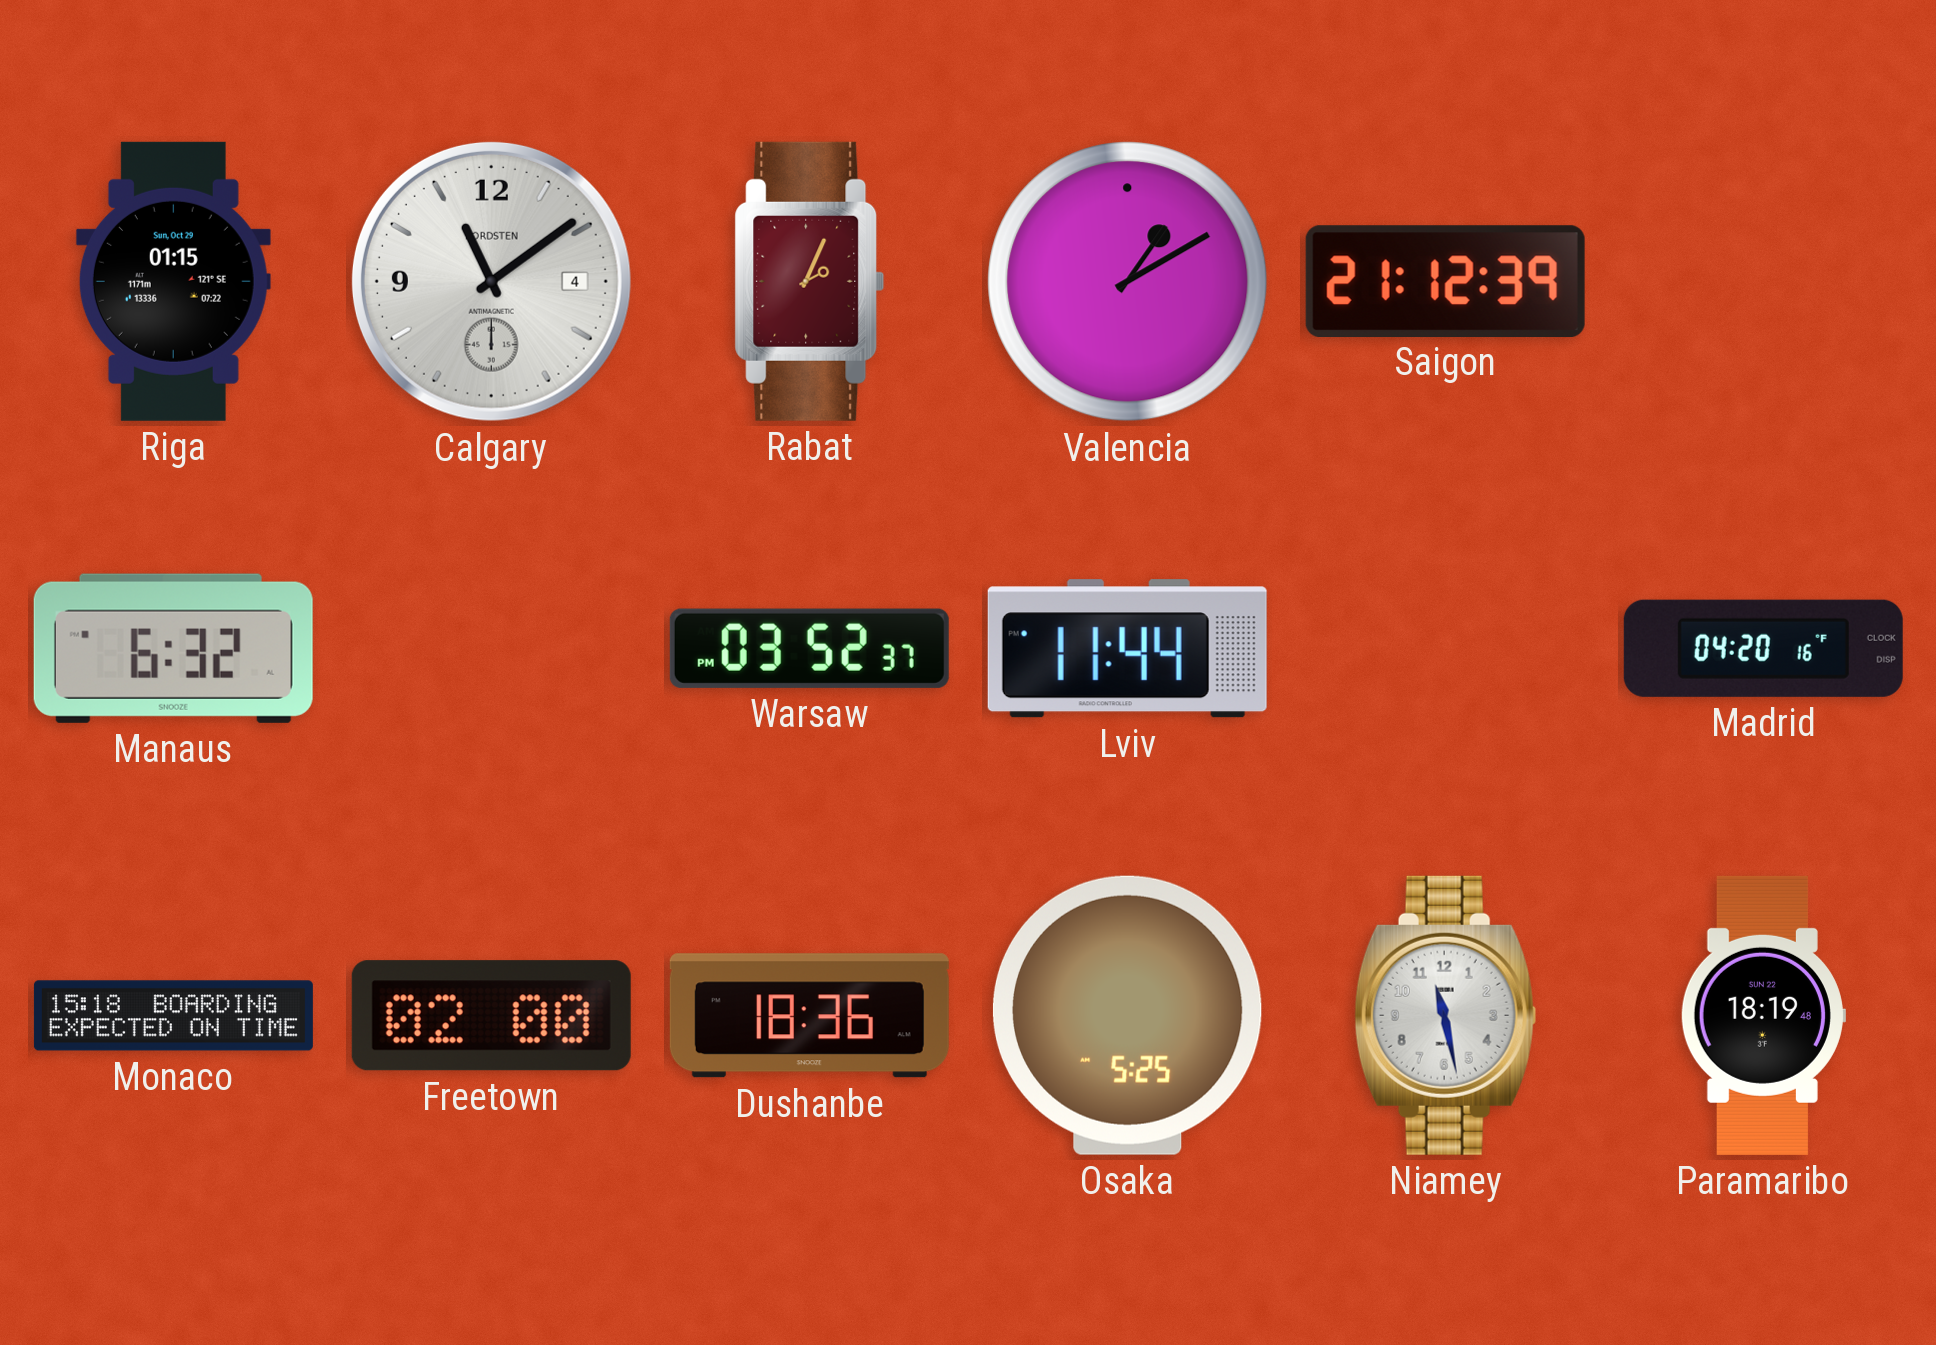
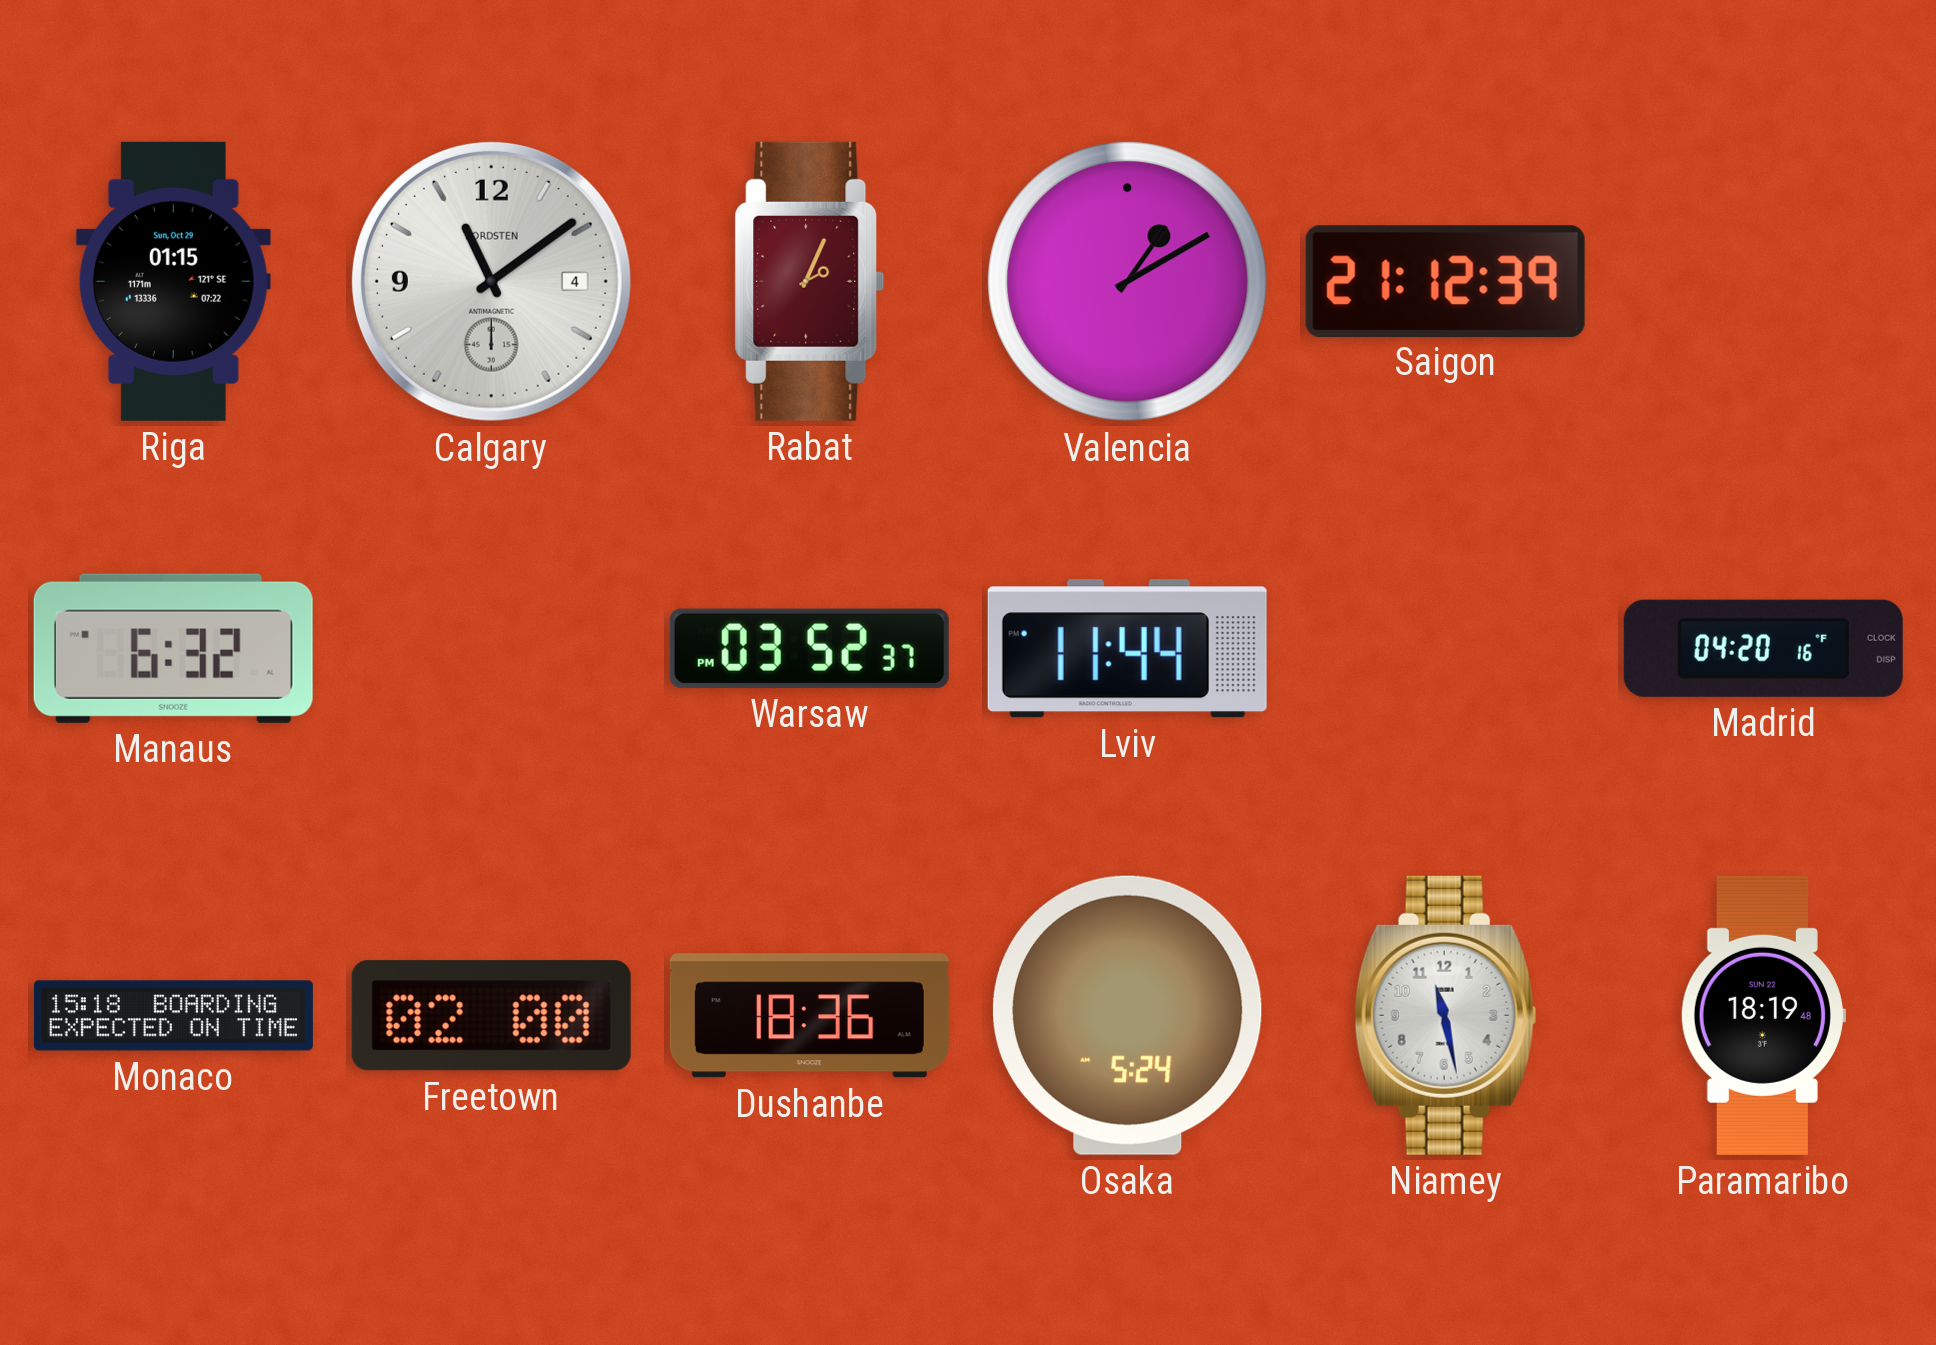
Osaka: 5:25 -> 5:24
